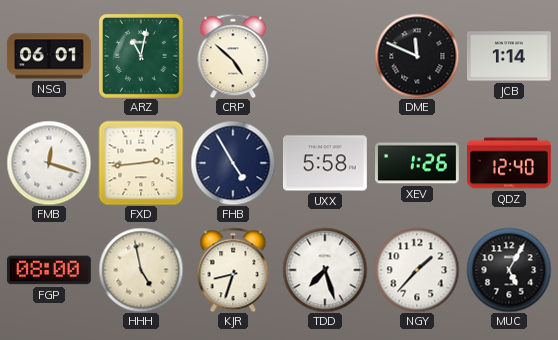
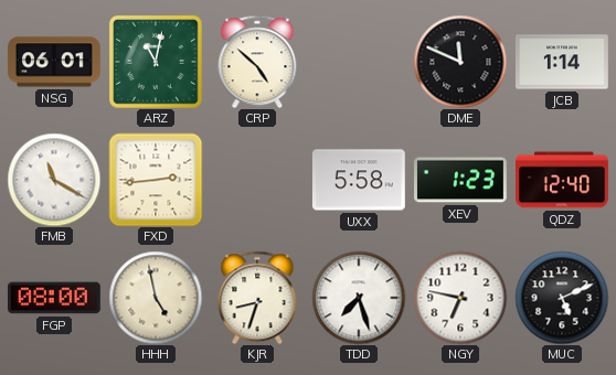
FMB: 12:18 -> 11:20
FHB: 4:55 -> none
XEV: 1:26 -> 1:23
NGY: 1:37 -> 6:47
MUC: 5:05 -> 5:11
